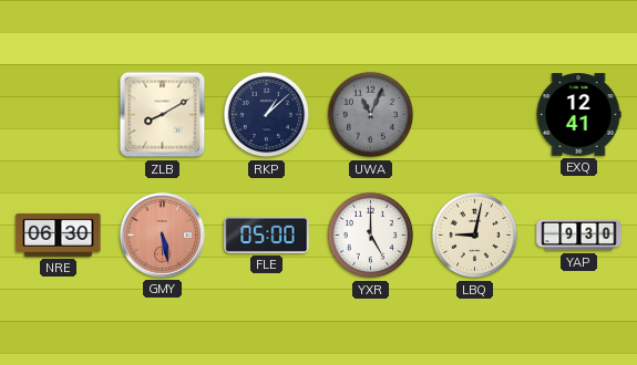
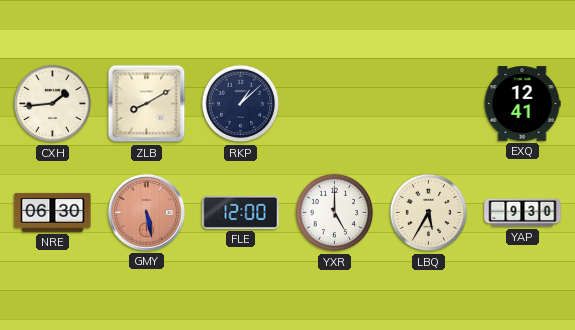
CXH: none -> 1:44
UWA: 11:04 -> none
FLE: 05:00 -> 12:00
LBQ: 9:02 -> 5:35
